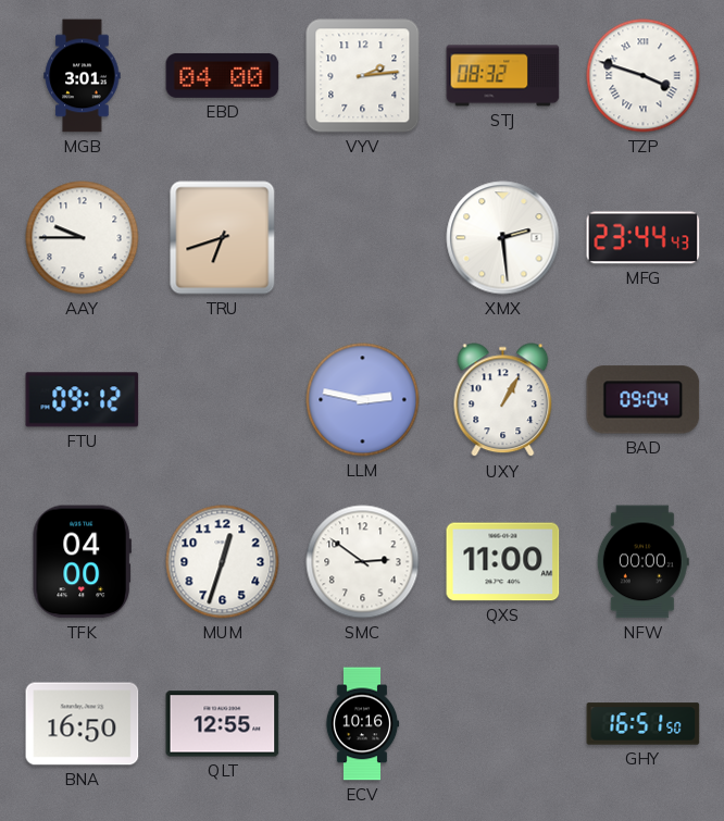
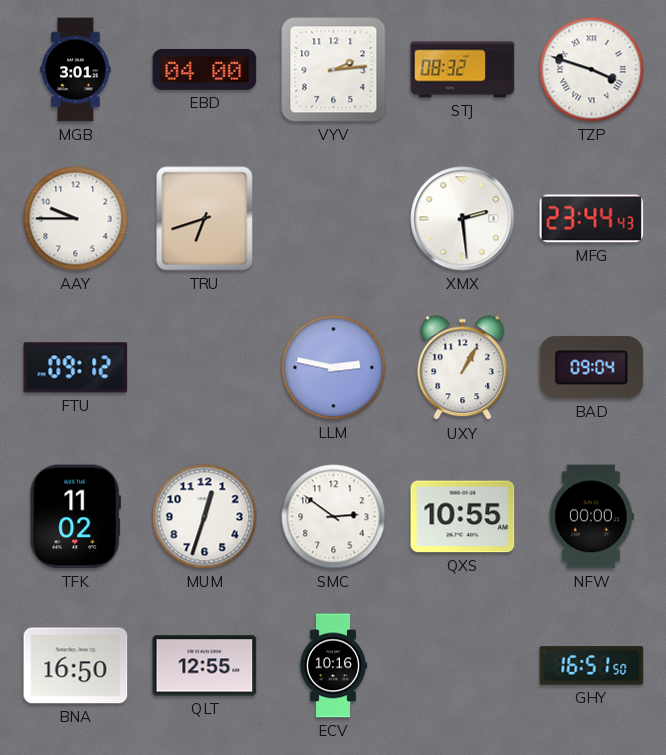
TFK: 04:00 -> 11:02
QXS: 11:00 -> 10:55
